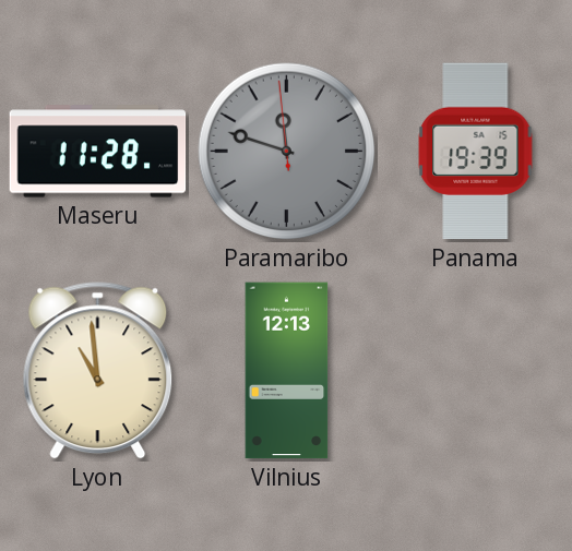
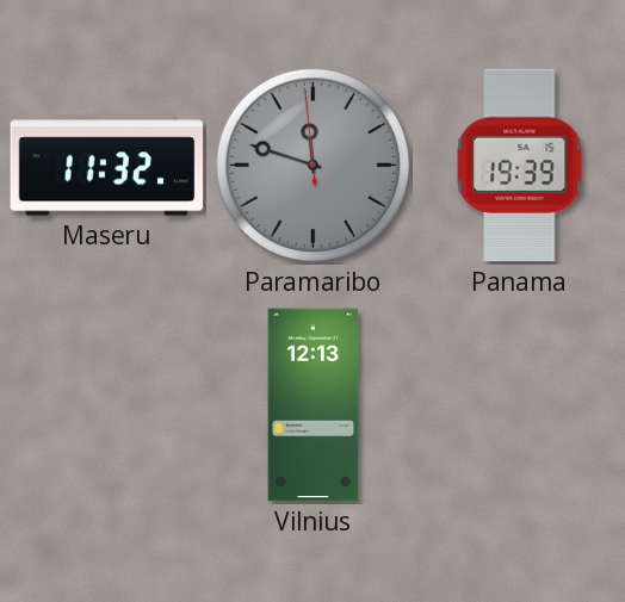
Maseru: 11:28 -> 11:32
Lyon: 10:59 -> none
